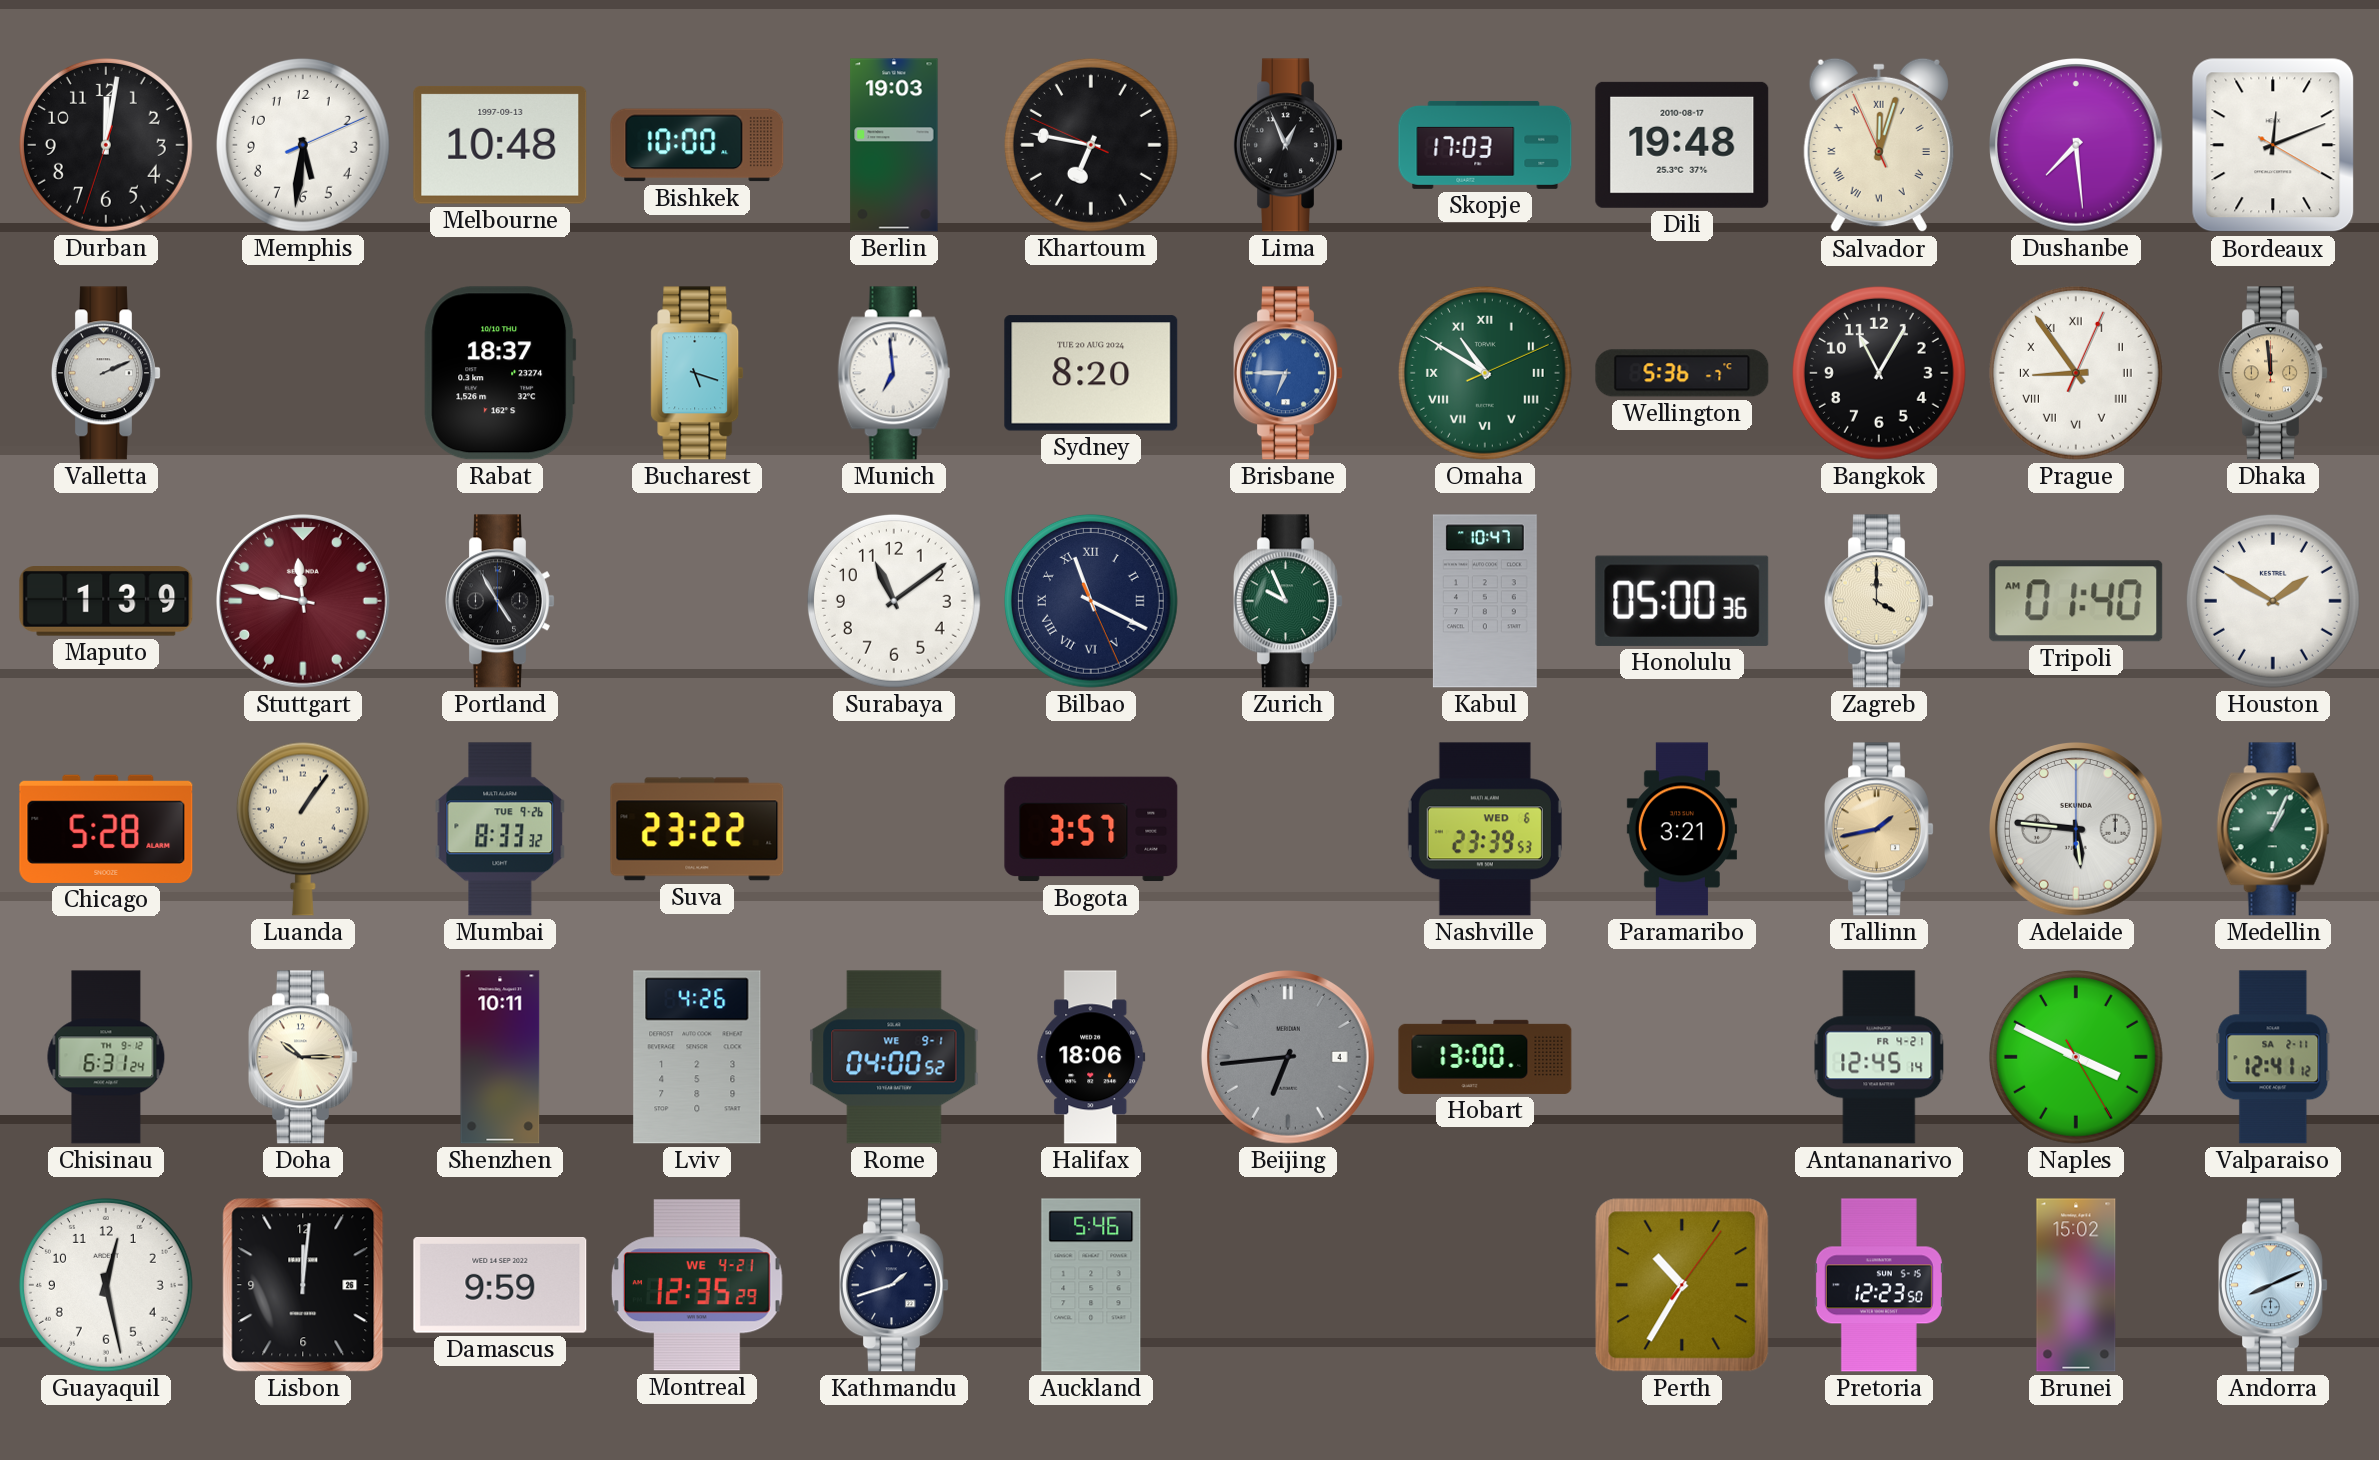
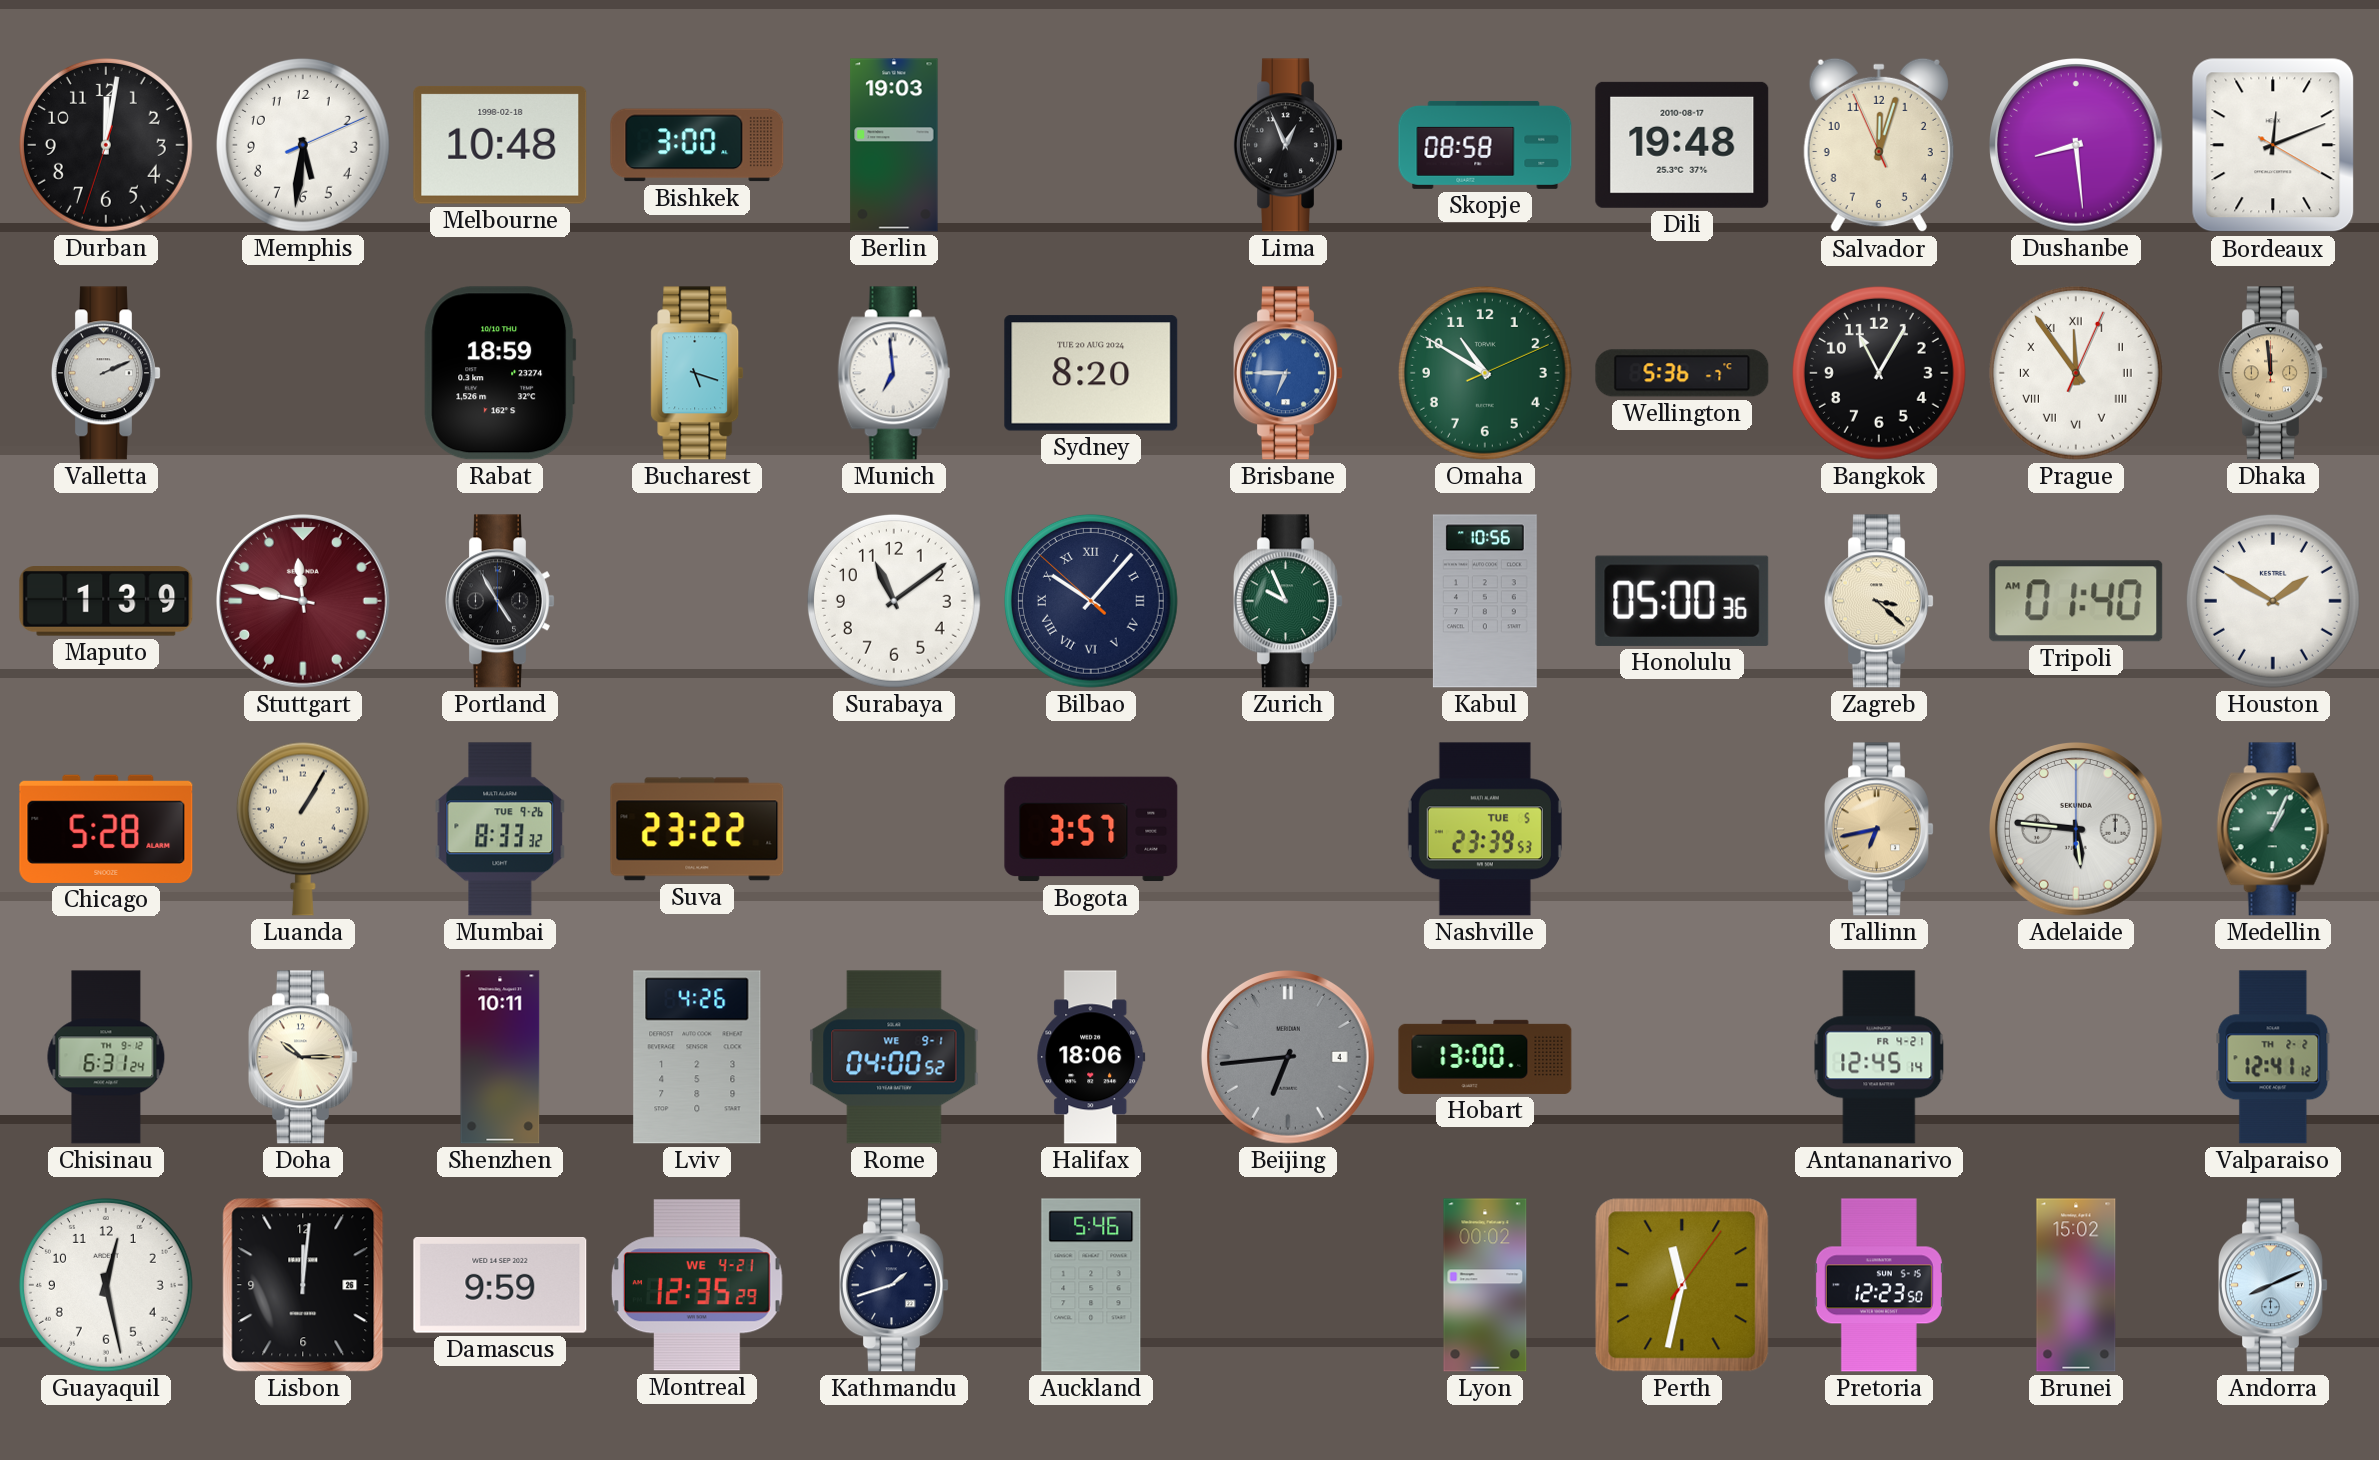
Melbourne date: 1997-09-13 -> 1998-02-18
Bishkek: 10:00 -> 3:00
Khartoum: 6:46 -> none
Skopje: 17:03 -> 08:58
Salvador numerals: Roman -> Arabic
Dushanbe: 7:29 -> 8:29
Rabat: 18:37 -> 18:59
Omaha numerals: Roman -> Arabic
Prague: 8:54 -> 11:54
Bilbao: 11:19 -> 10:06
Kabul: 10:47 -> 10:56
Zagreb: 4:00 -> 3:22
Luanda: 1:06 -> 1:05
Nashville date: WED 6 -> TUE 5
Paramaribo: 3:21 -> none
Tallinn: 1:43 -> 6:43
Naples: 3:49 -> none
Valparaiso date: SA 2-11 -> TH 2-2
Lyon: none -> 00:02
Perth: 10:35 -> 11:32
